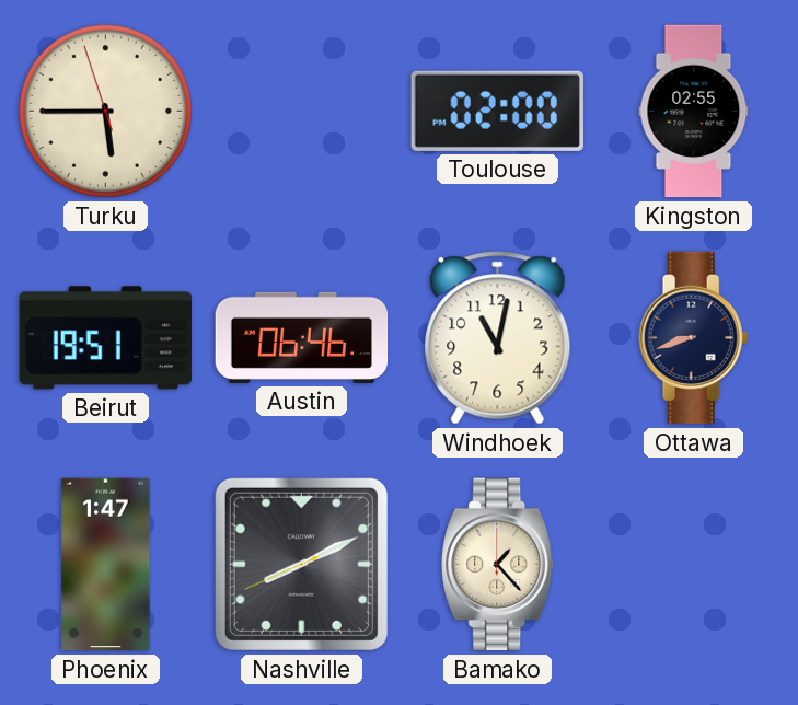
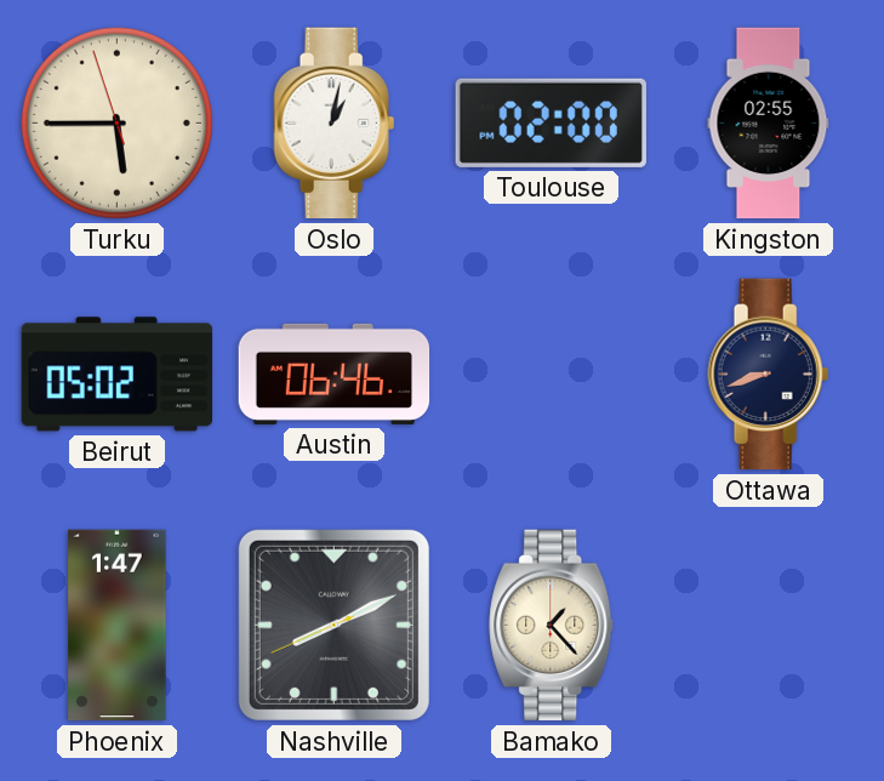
Oslo: none -> 1:02
Beirut: 19:51 -> 05:02
Windhoek: 11:02 -> none
